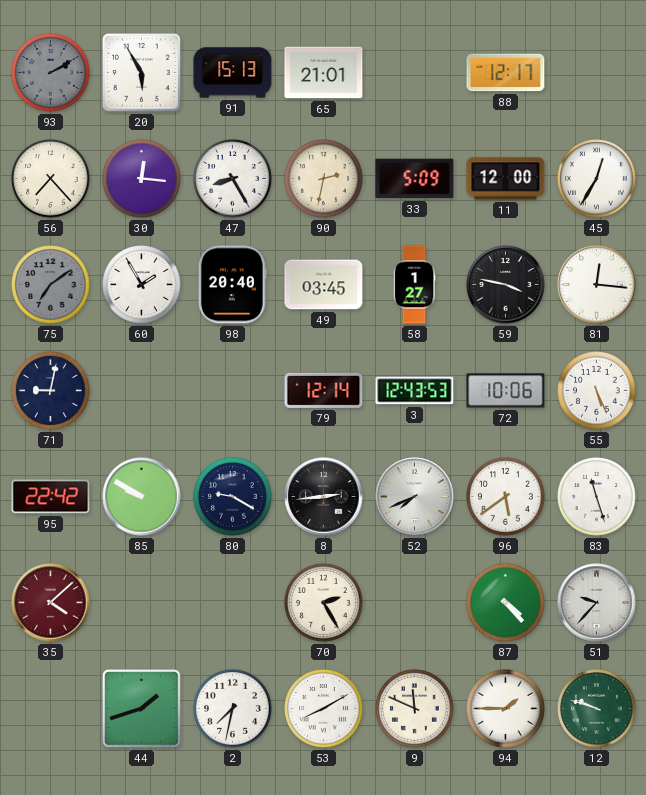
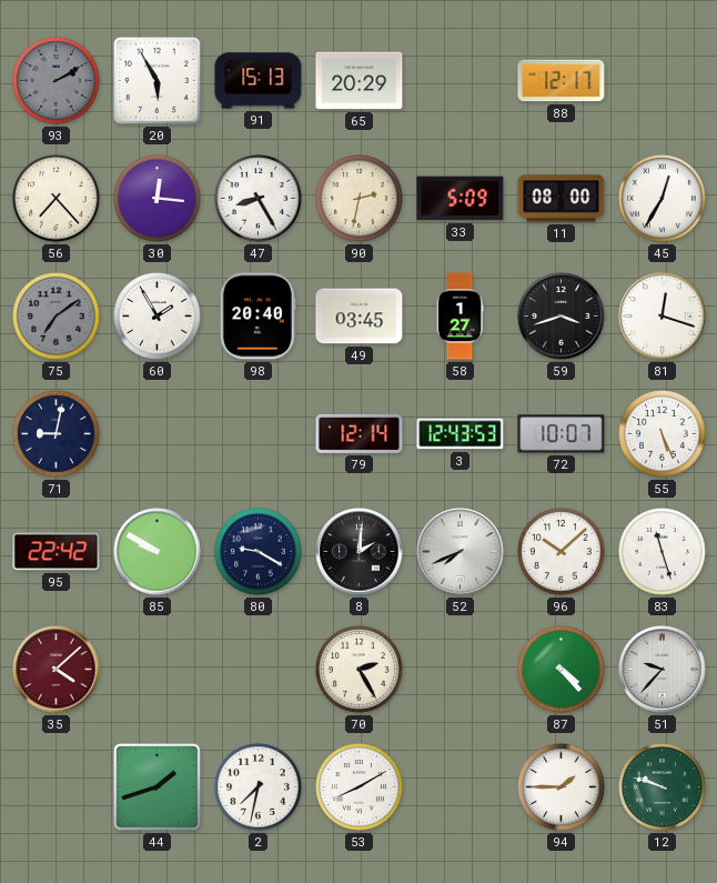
65: 21:01 -> 20:29
11: 12:00 -> 08:00
59: 3:47 -> 3:42
81: 12:16 -> 12:18
72: 10:06 -> 10:07
8: 2:44 -> 2:01
96: 5:39 -> 10:08
9: 11:49 -> none
